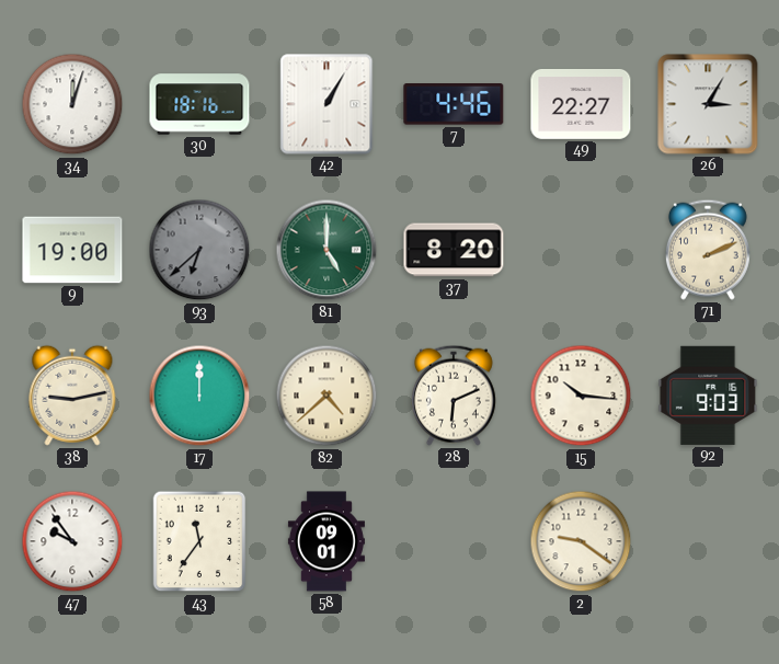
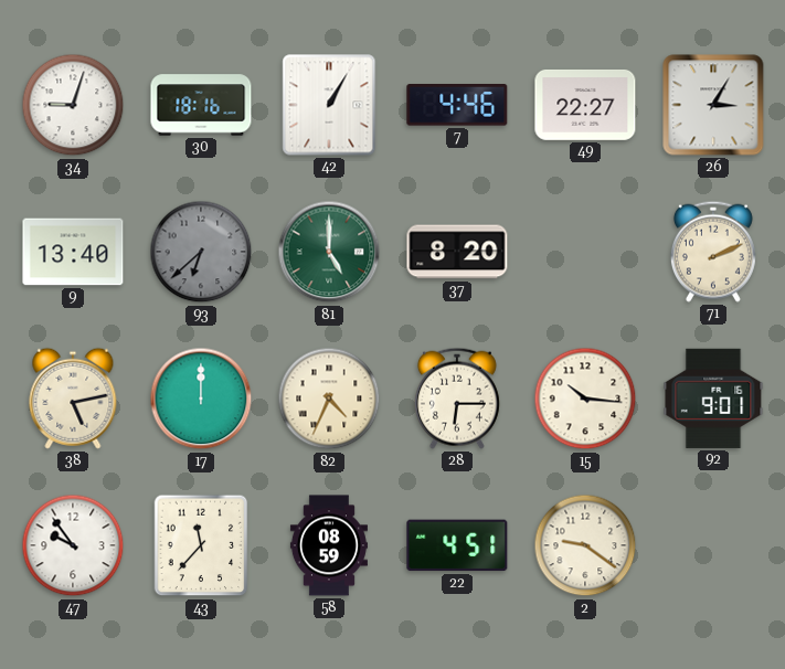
34: 12:03 -> 9:03
9: 19:00 -> 13:40
38: 9:13 -> 5:13
82: 4:38 -> 4:34
28: 6:11 -> 6:15
92: 9:03 -> 9:01
43: 11:36 -> 11:37
58: 09:01 -> 08:59
22: none -> 4:51
